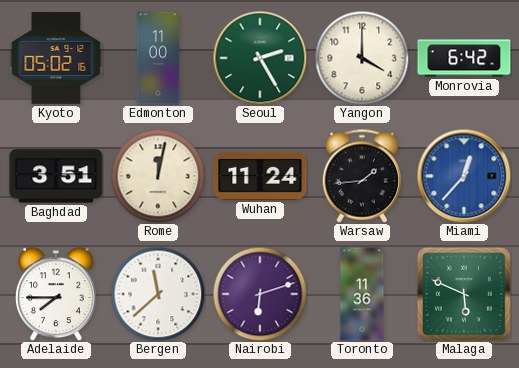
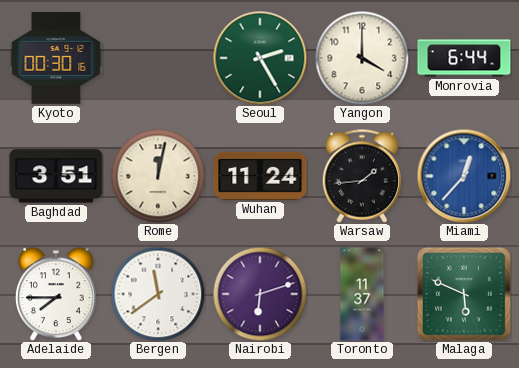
Kyoto: 05:02 -> 00:30
Edmonton: 11:00 -> none
Monrovia: 6:42 -> 6:44
Bergen: 11:38 -> 11:39
Toronto: 11:36 -> 11:37
